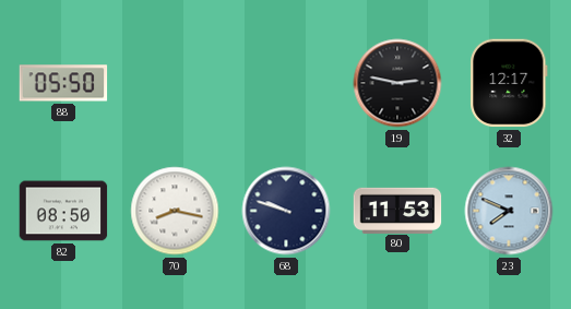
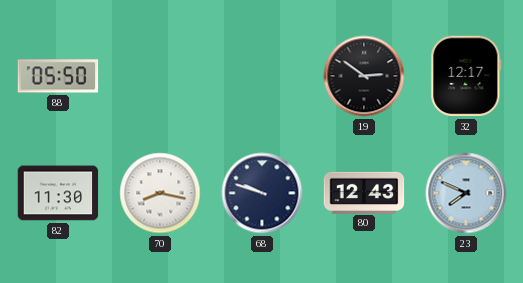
19: 2:47 -> 2:51
82: 08:50 -> 11:30
80: 11:53 -> 12:43
